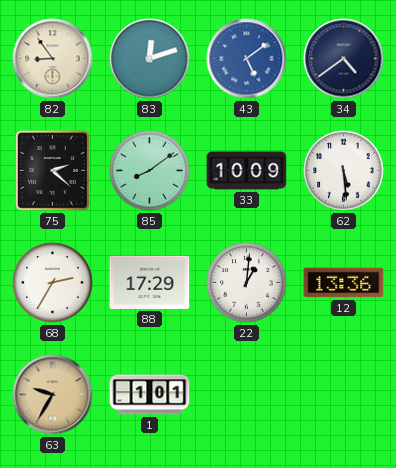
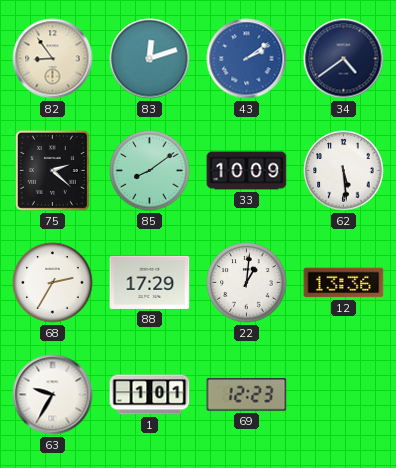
43: 5:09 -> 2:09
63 dial: champagne -> white
69: none -> 12:23
